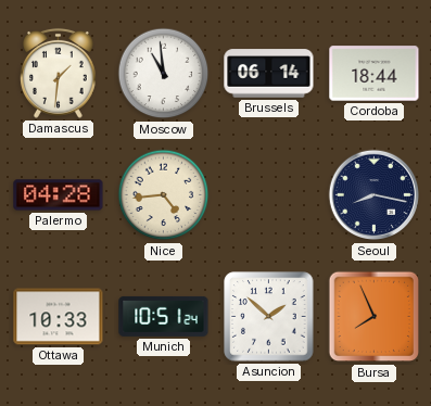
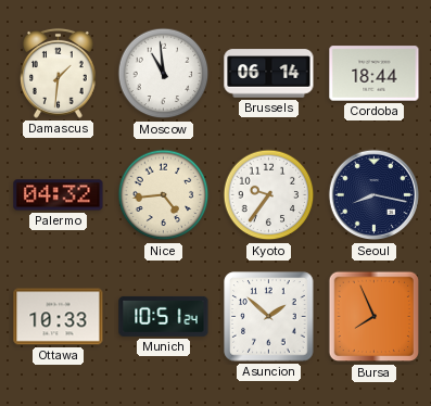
Palermo: 04:28 -> 04:32
Kyoto: none -> 9:36
